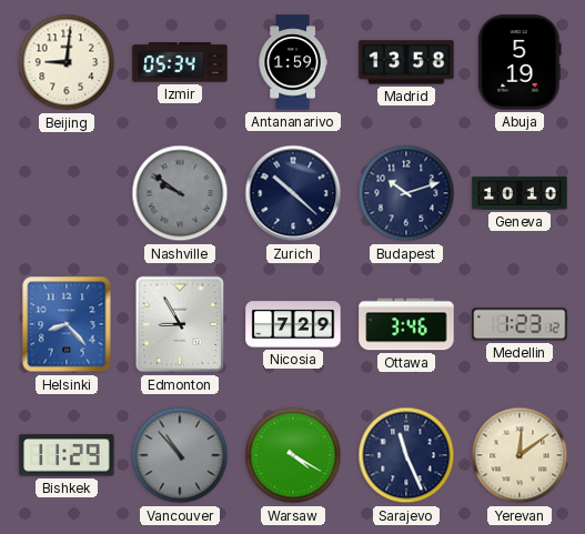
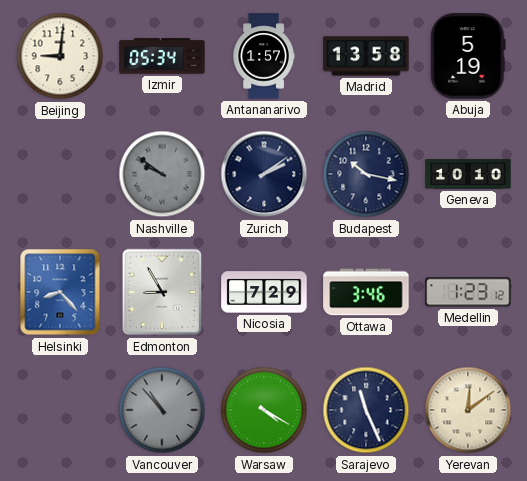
Antananarivo: 1:59 -> 1:57
Zurich: 10:22 -> 2:09
Budapest: 10:12 -> 10:17
Bishkek: 11:29 -> none
